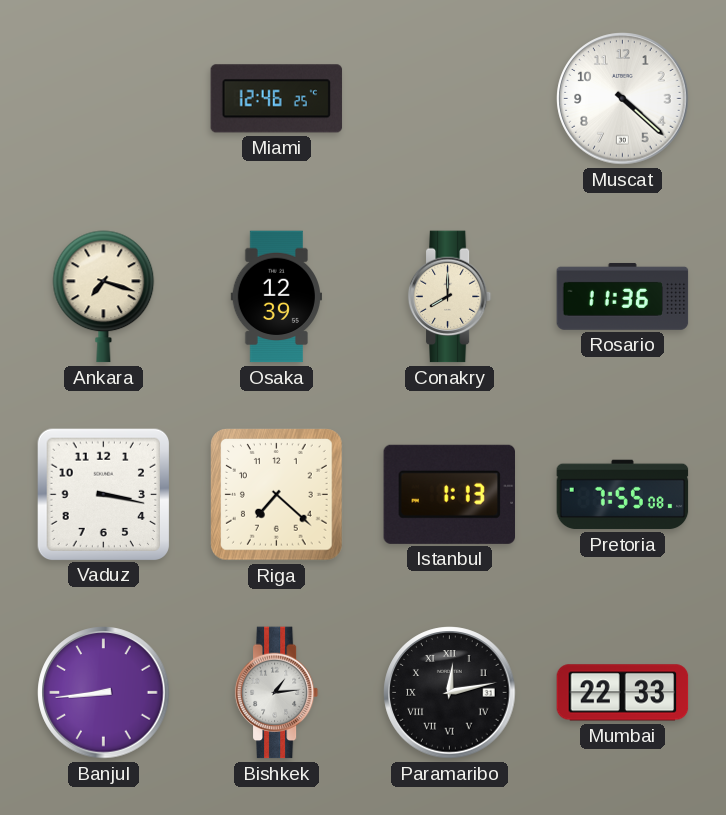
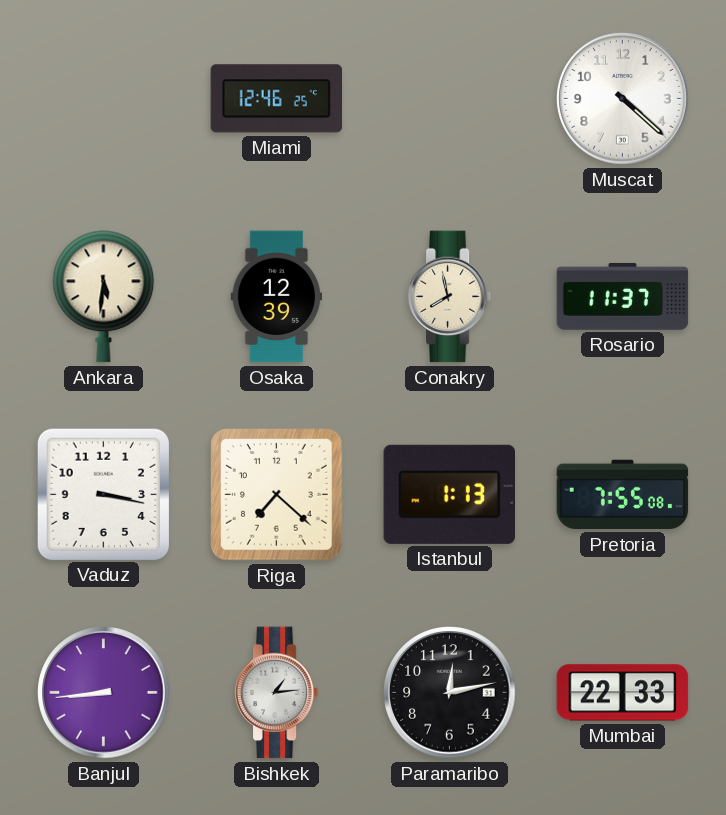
Ankara: 7:18 -> 5:31
Conakry: 8:00 -> 7:58
Rosario: 11:36 -> 11:37
Paramaribo numerals: Roman -> Arabic
